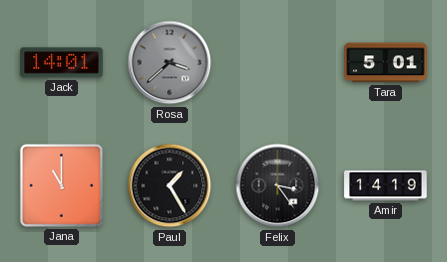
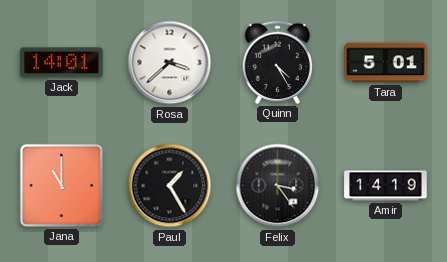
Rosa dial: grey -> white
Quinn: none -> 4:25
